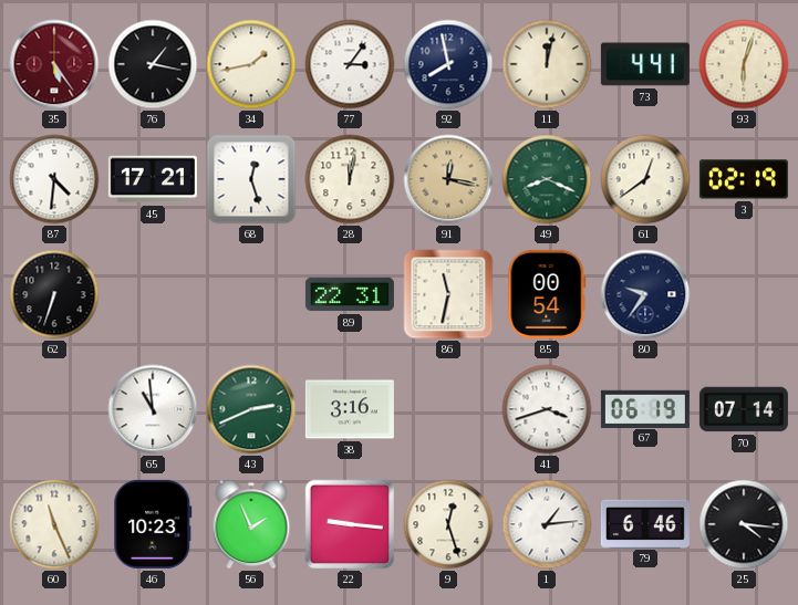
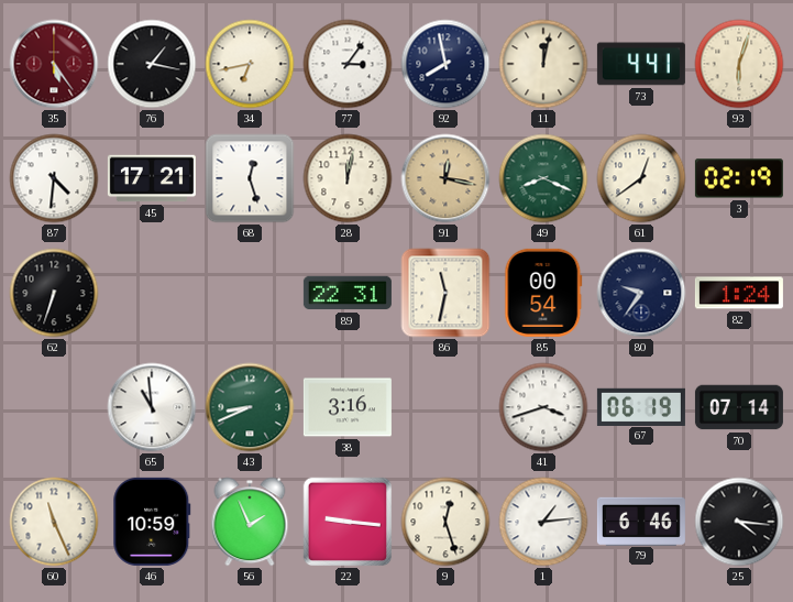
34: 1:43 -> 6:43
82: none -> 1:24
43: 2:41 -> 8:41
46: 10:23 -> 10:59
